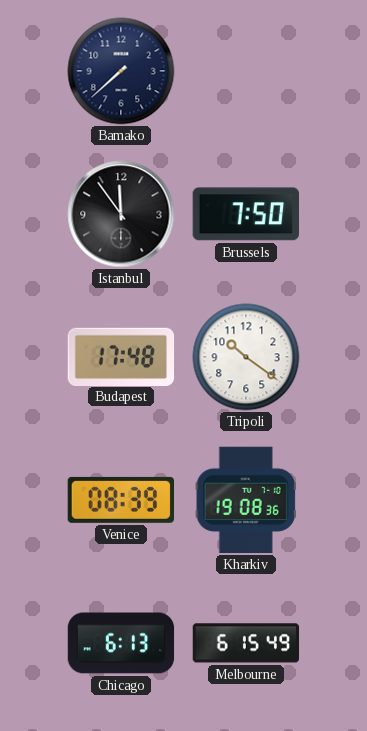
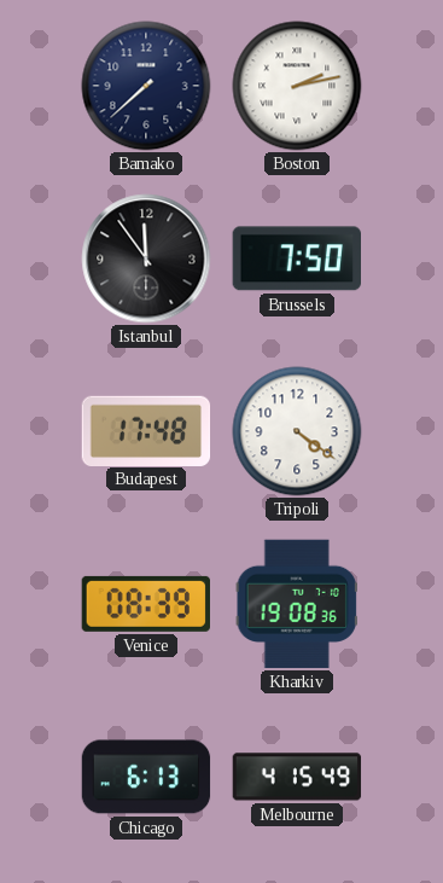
Boston: none -> 2:13
Tripoli: 10:21 -> 4:21
Melbourne: 6:15 -> 4:15
